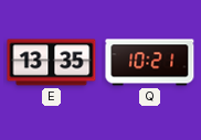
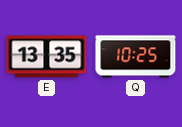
Q: 10:21 -> 10:25
